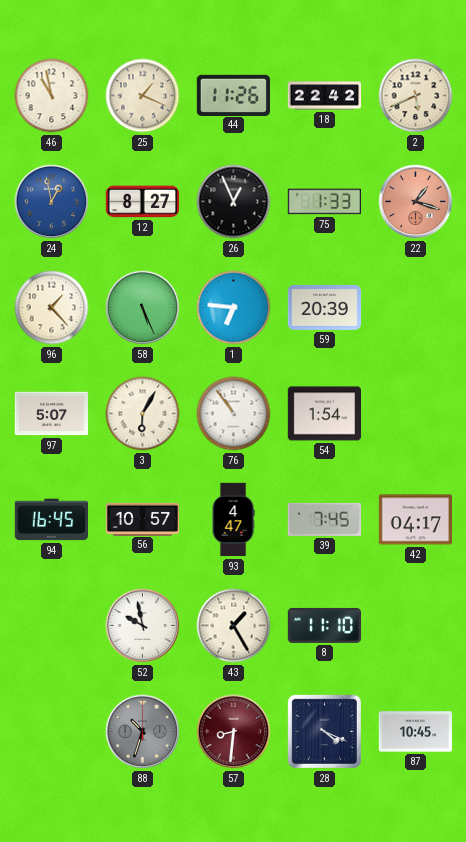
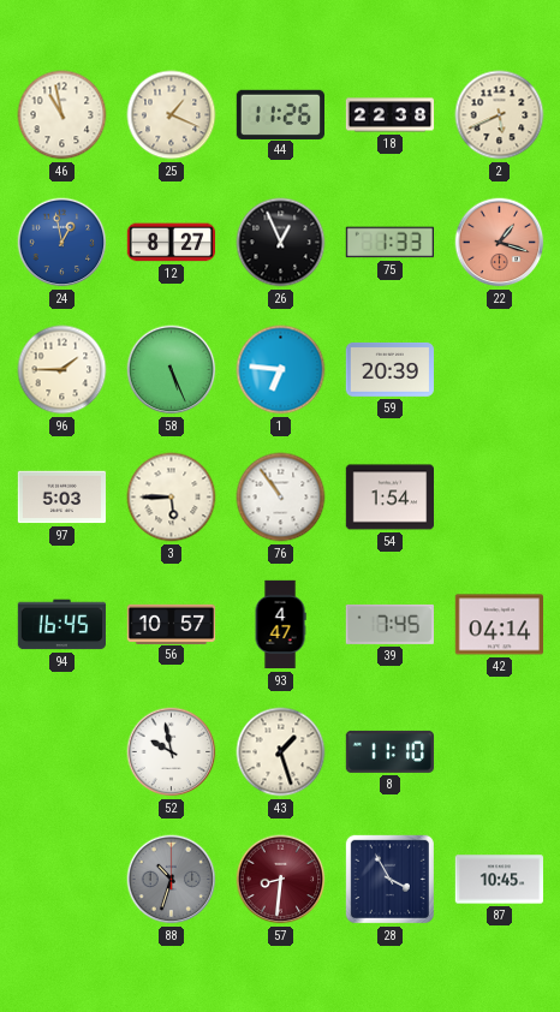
18: 22:42 -> 22:38
96: 1:23 -> 1:45
97: 5:07 -> 5:03
3: 6:05 -> 5:45
42: 04:17 -> 04:14
43: 1:25 -> 1:27
28: 4:19 -> 3:55
